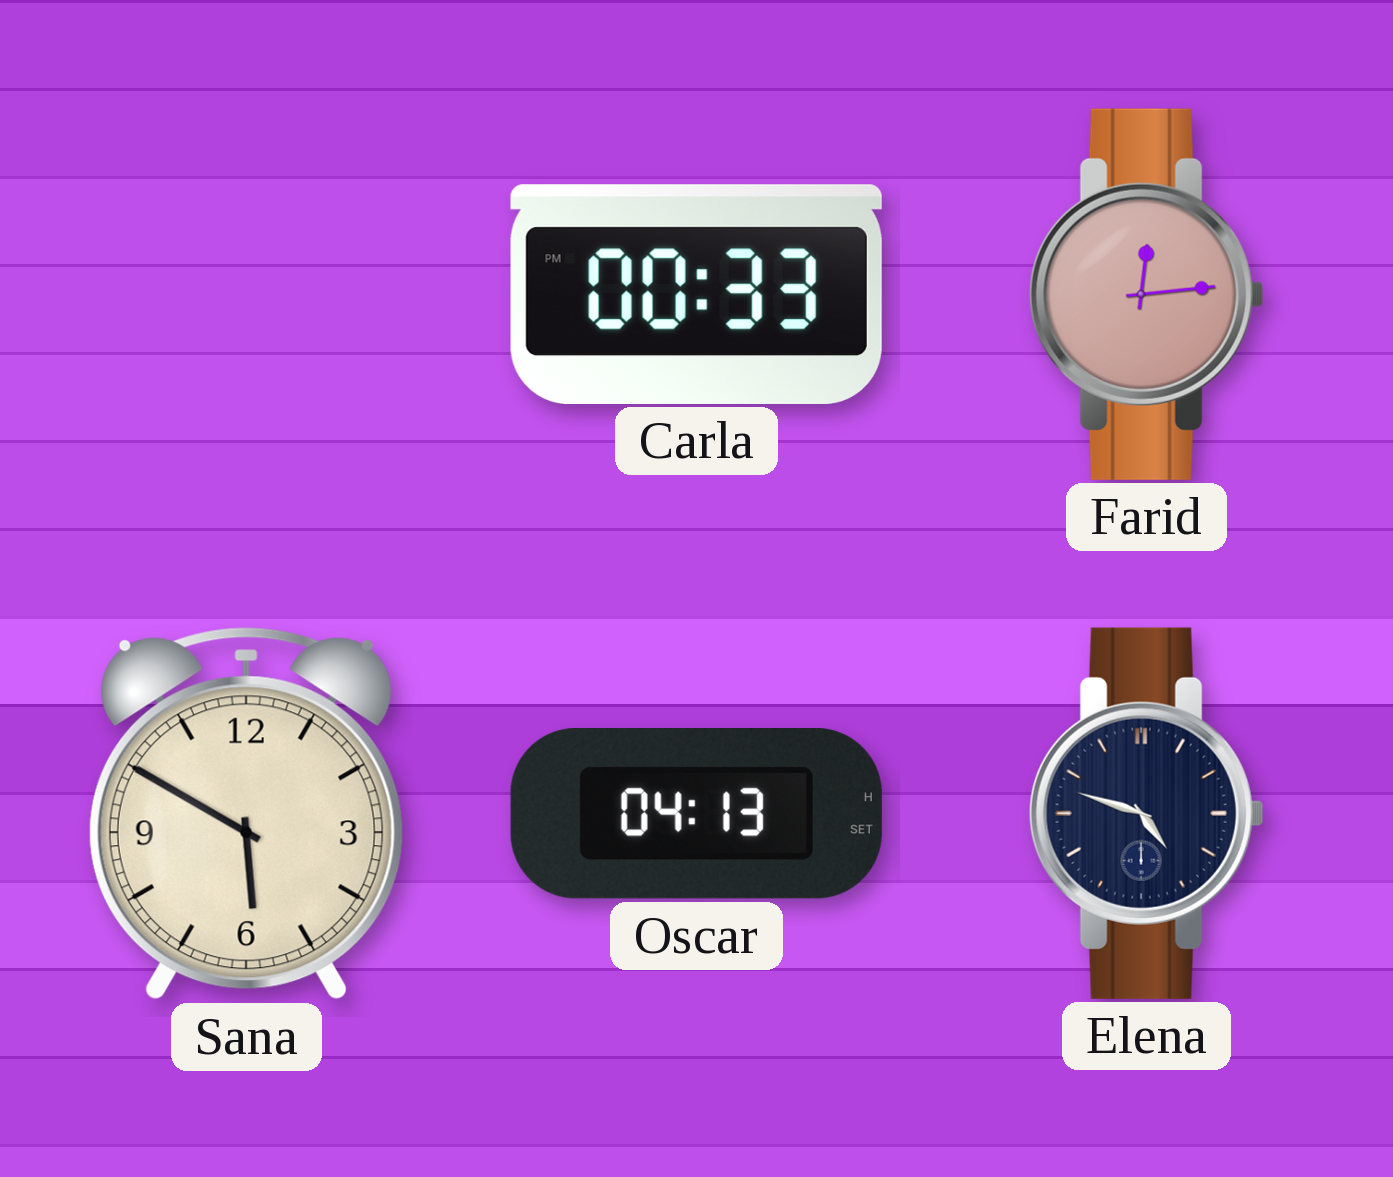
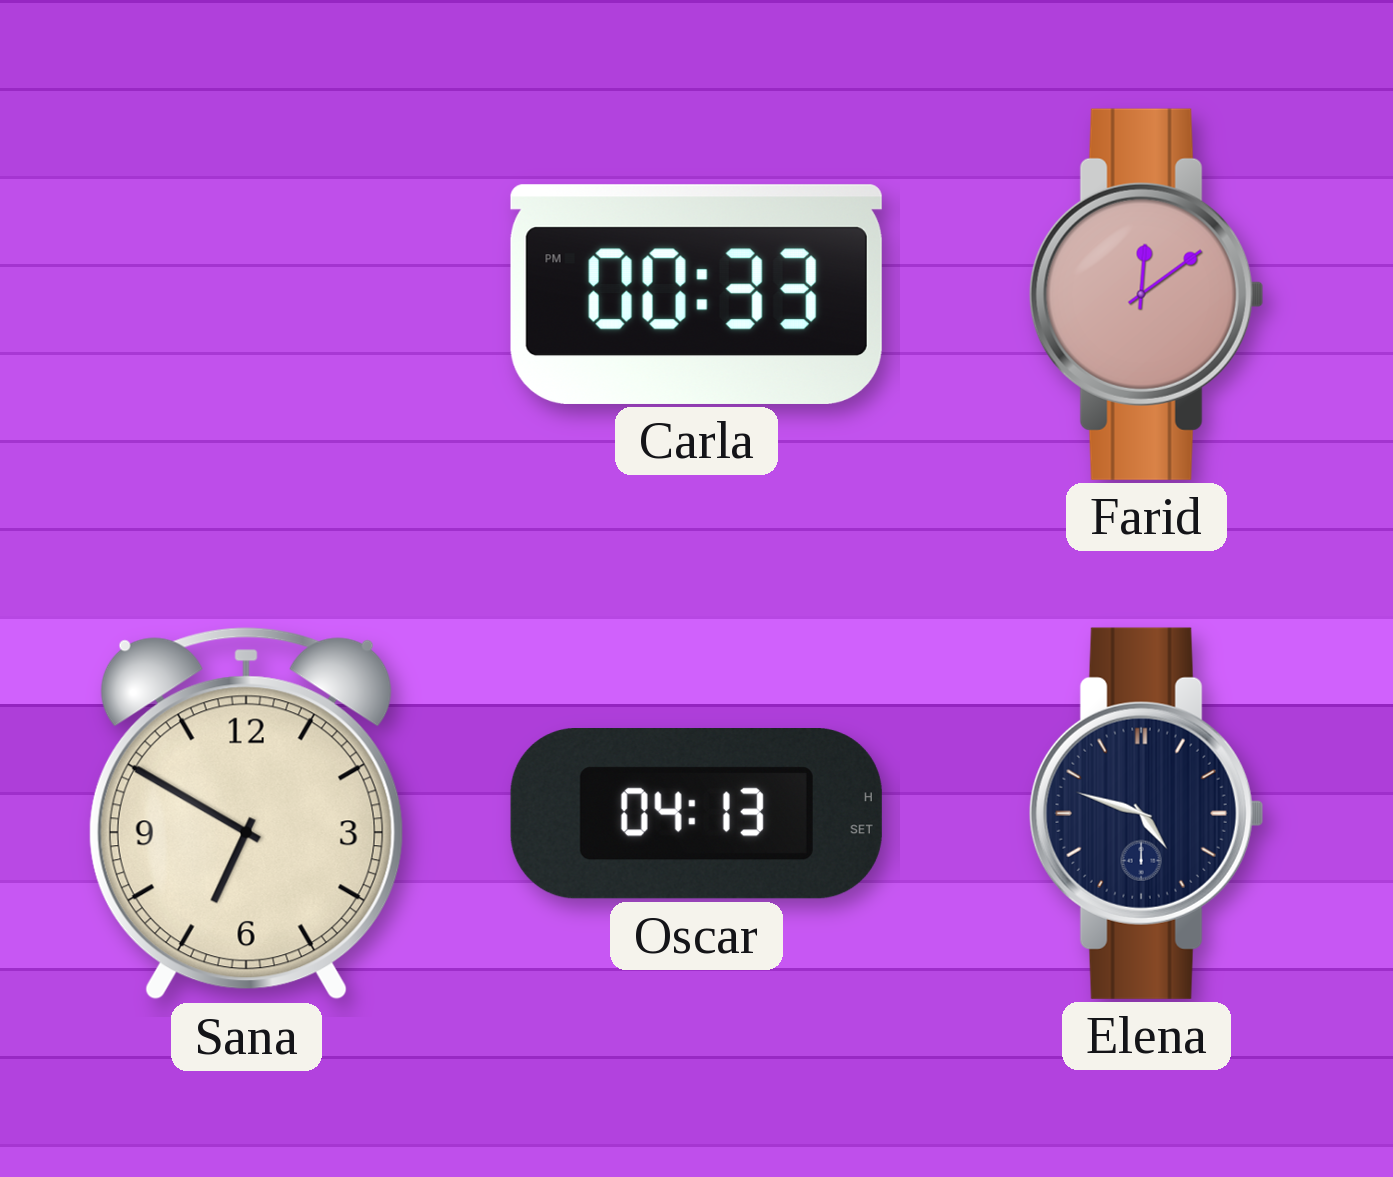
Farid: 12:14 -> 12:09
Sana: 5:50 -> 6:50
